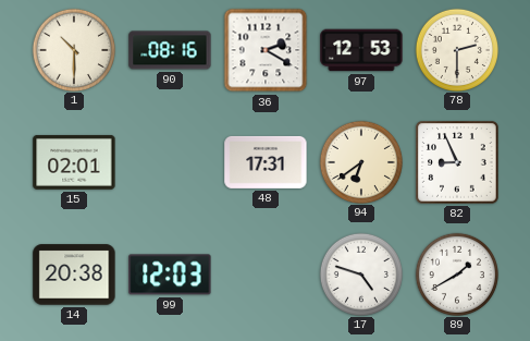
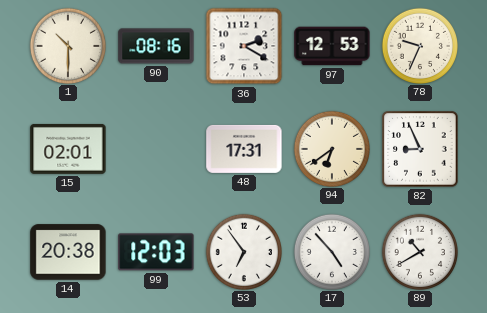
78: 2:30 -> 9:34
53: none -> 6:54
17: 4:48 -> 4:53
89: 1:40 -> 10:40
